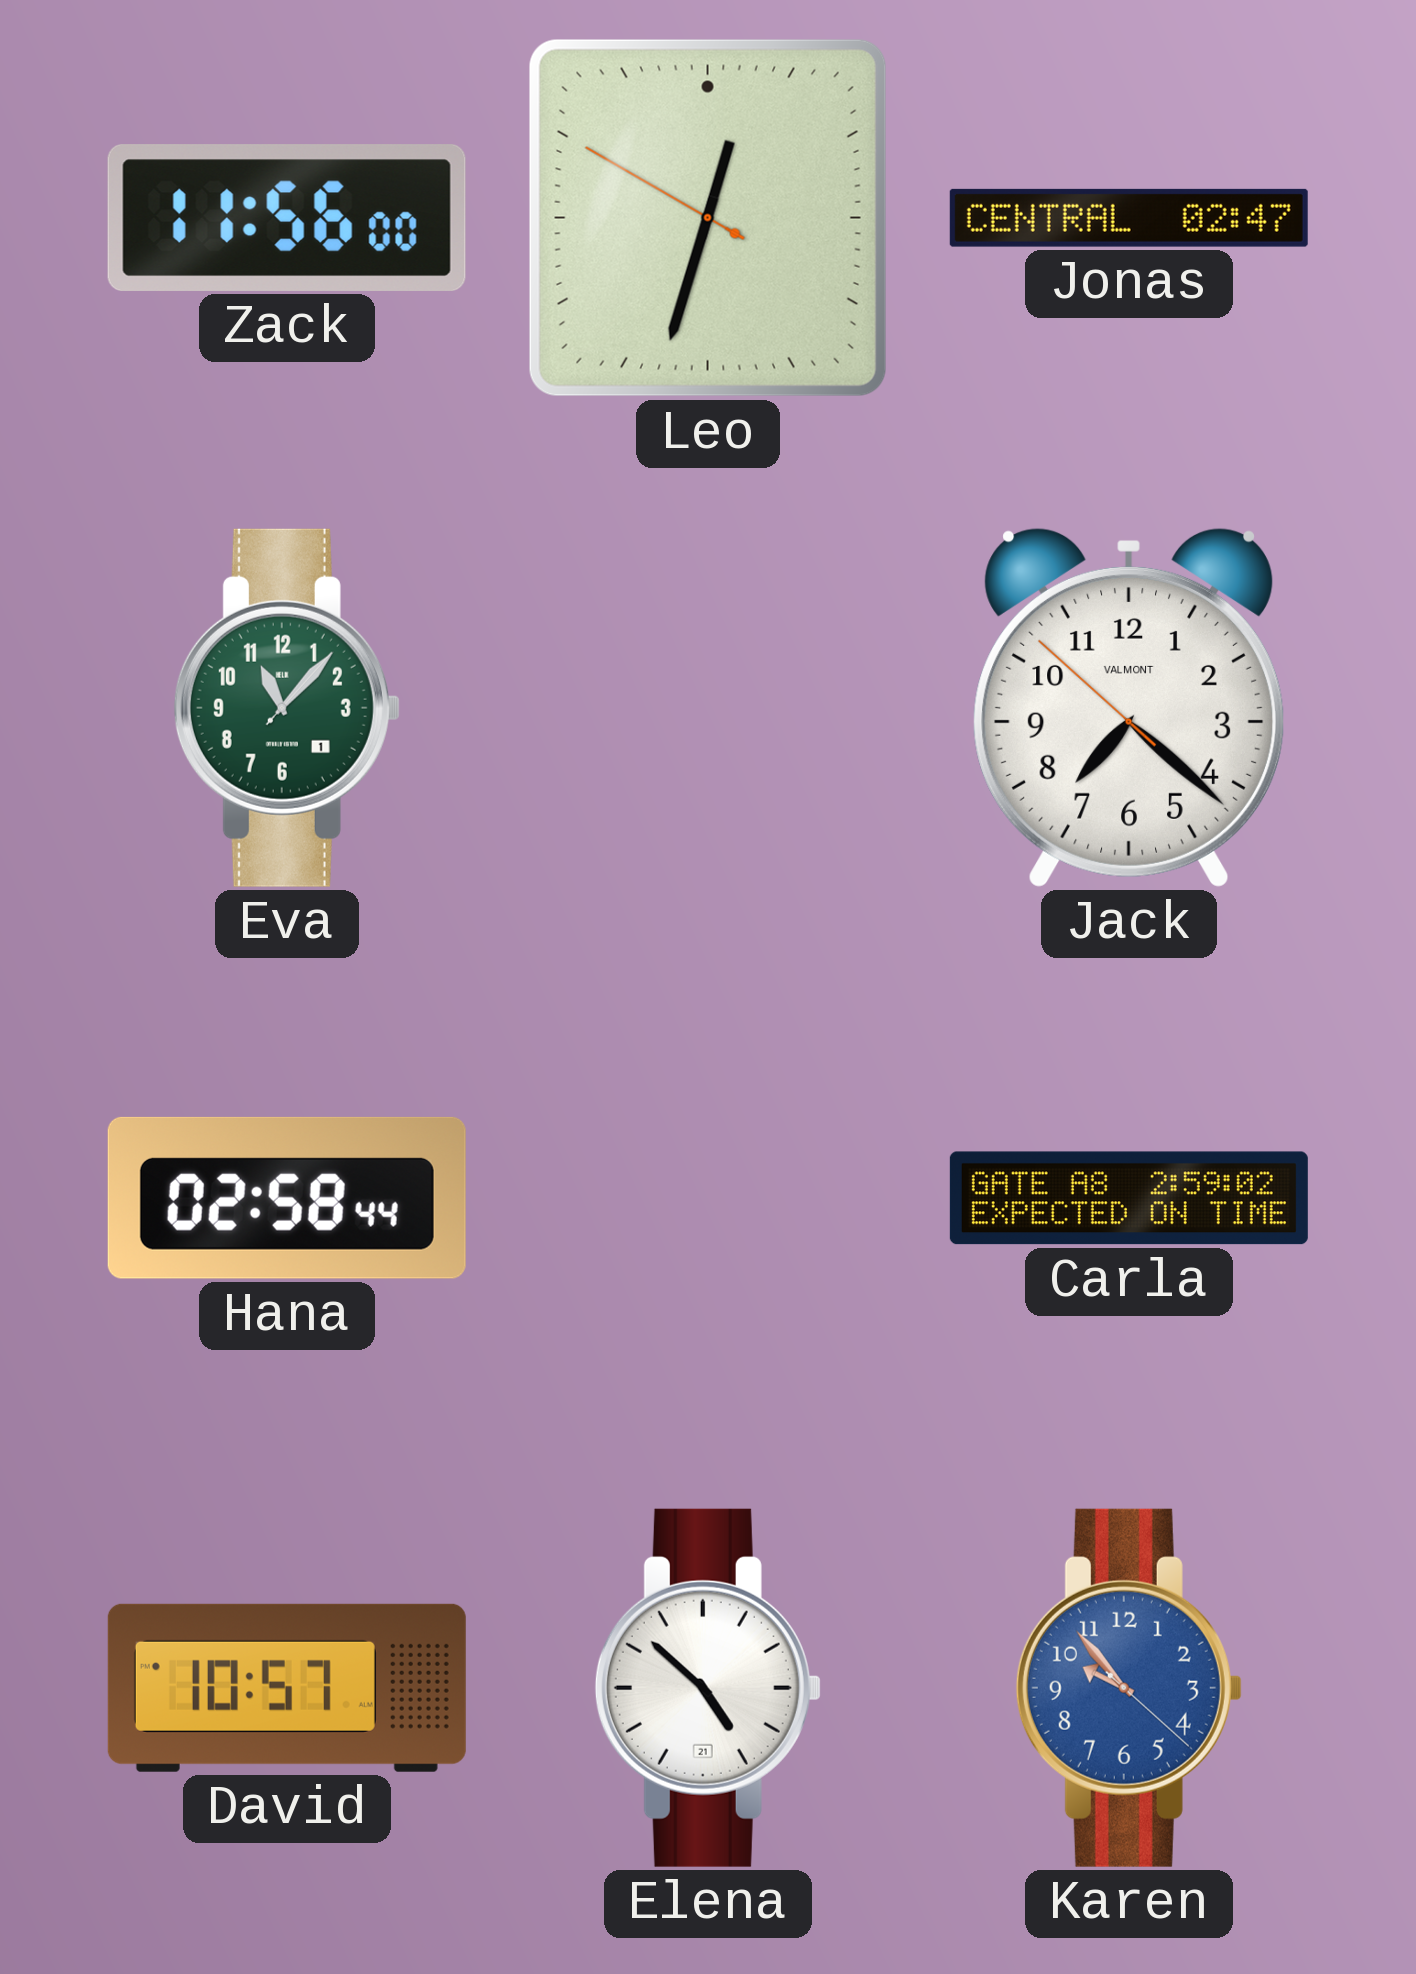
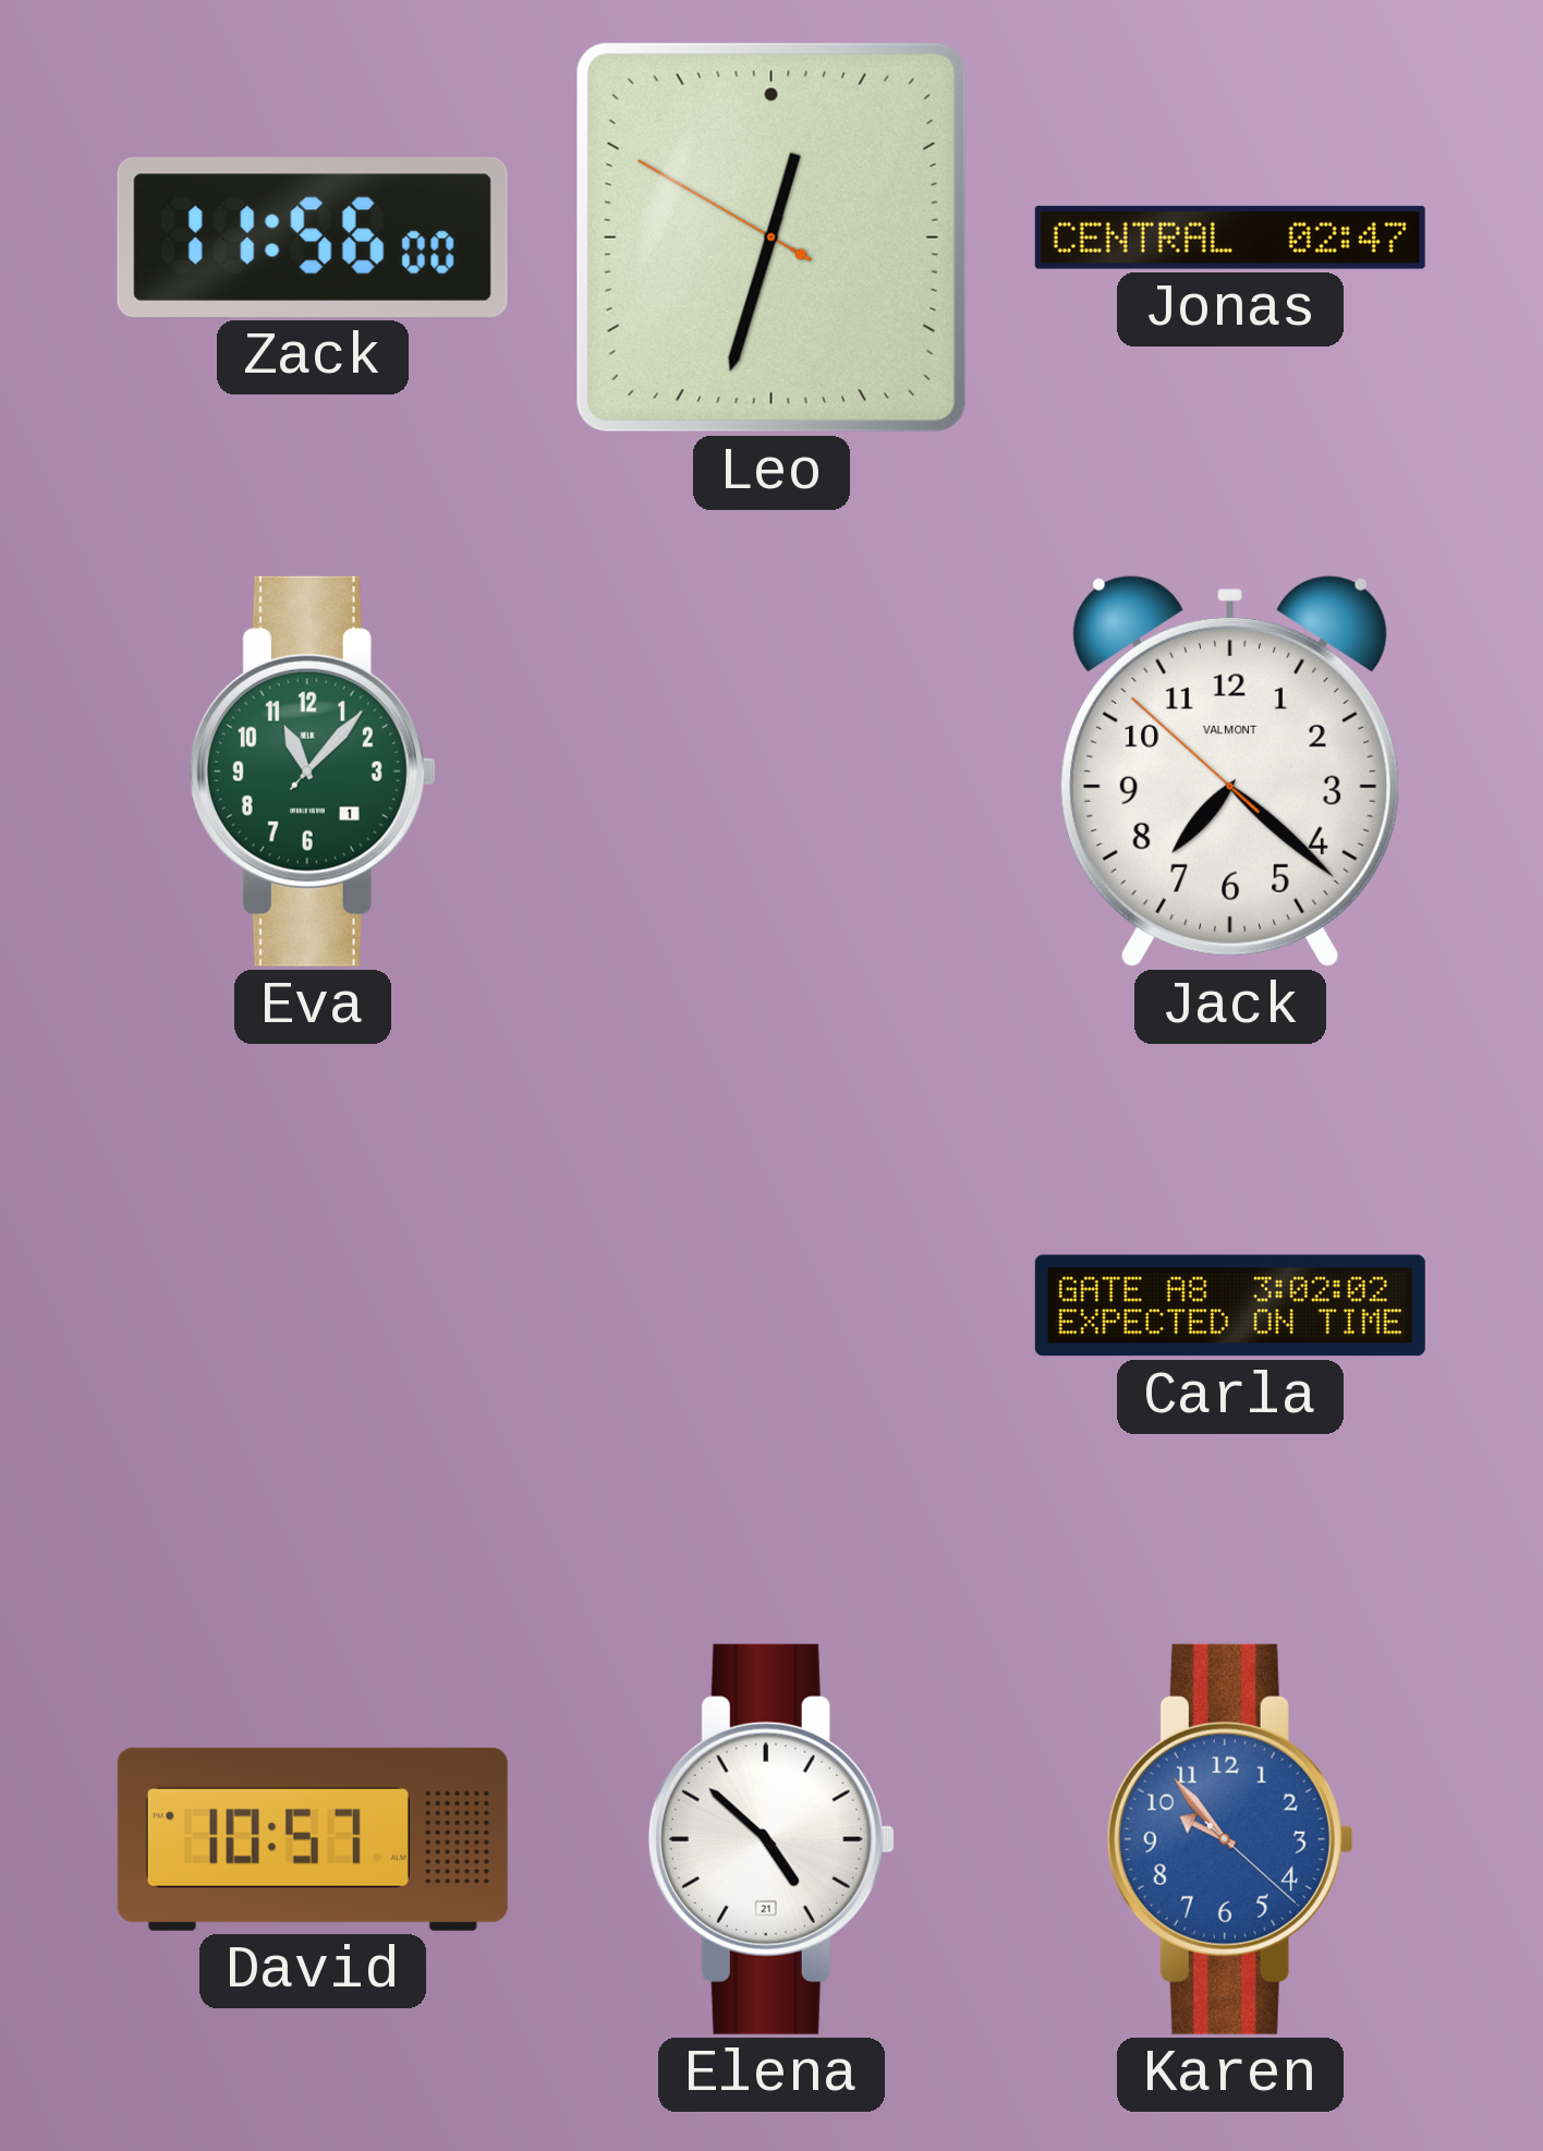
Hana: 02:58 -> none
Carla: 2:59 -> 3:02
